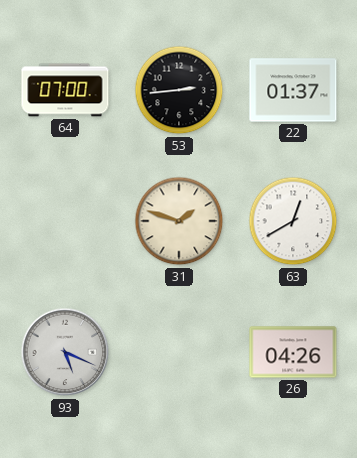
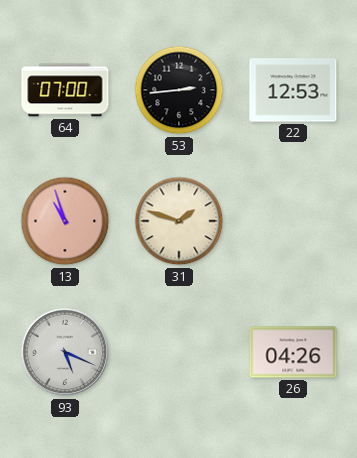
22: 01:37 -> 12:53
13: none -> 10:57
63: 12:40 -> none
